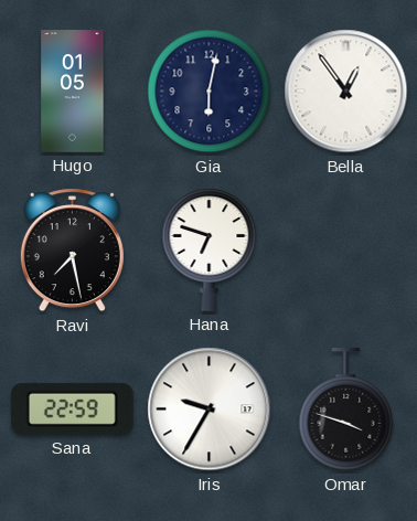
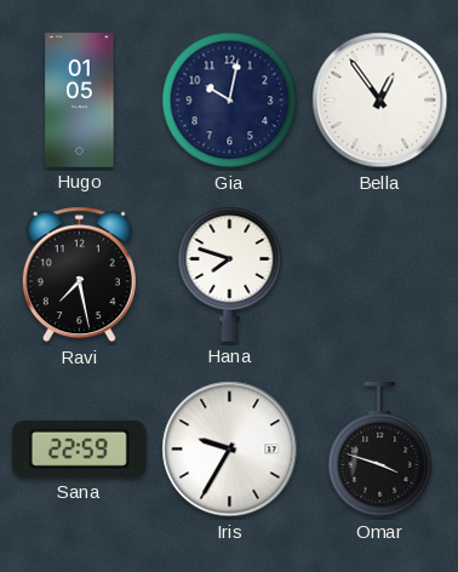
Gia: 6:02 -> 10:02
Hana: 6:48 -> 7:48
